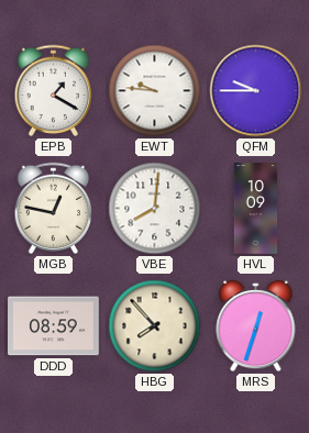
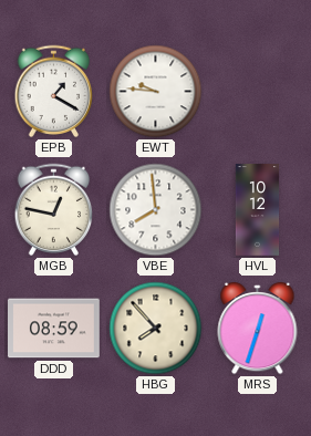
QFM: 9:45 -> none
VBE: 8:01 -> 7:59
HVL: 10:09 -> 10:12
